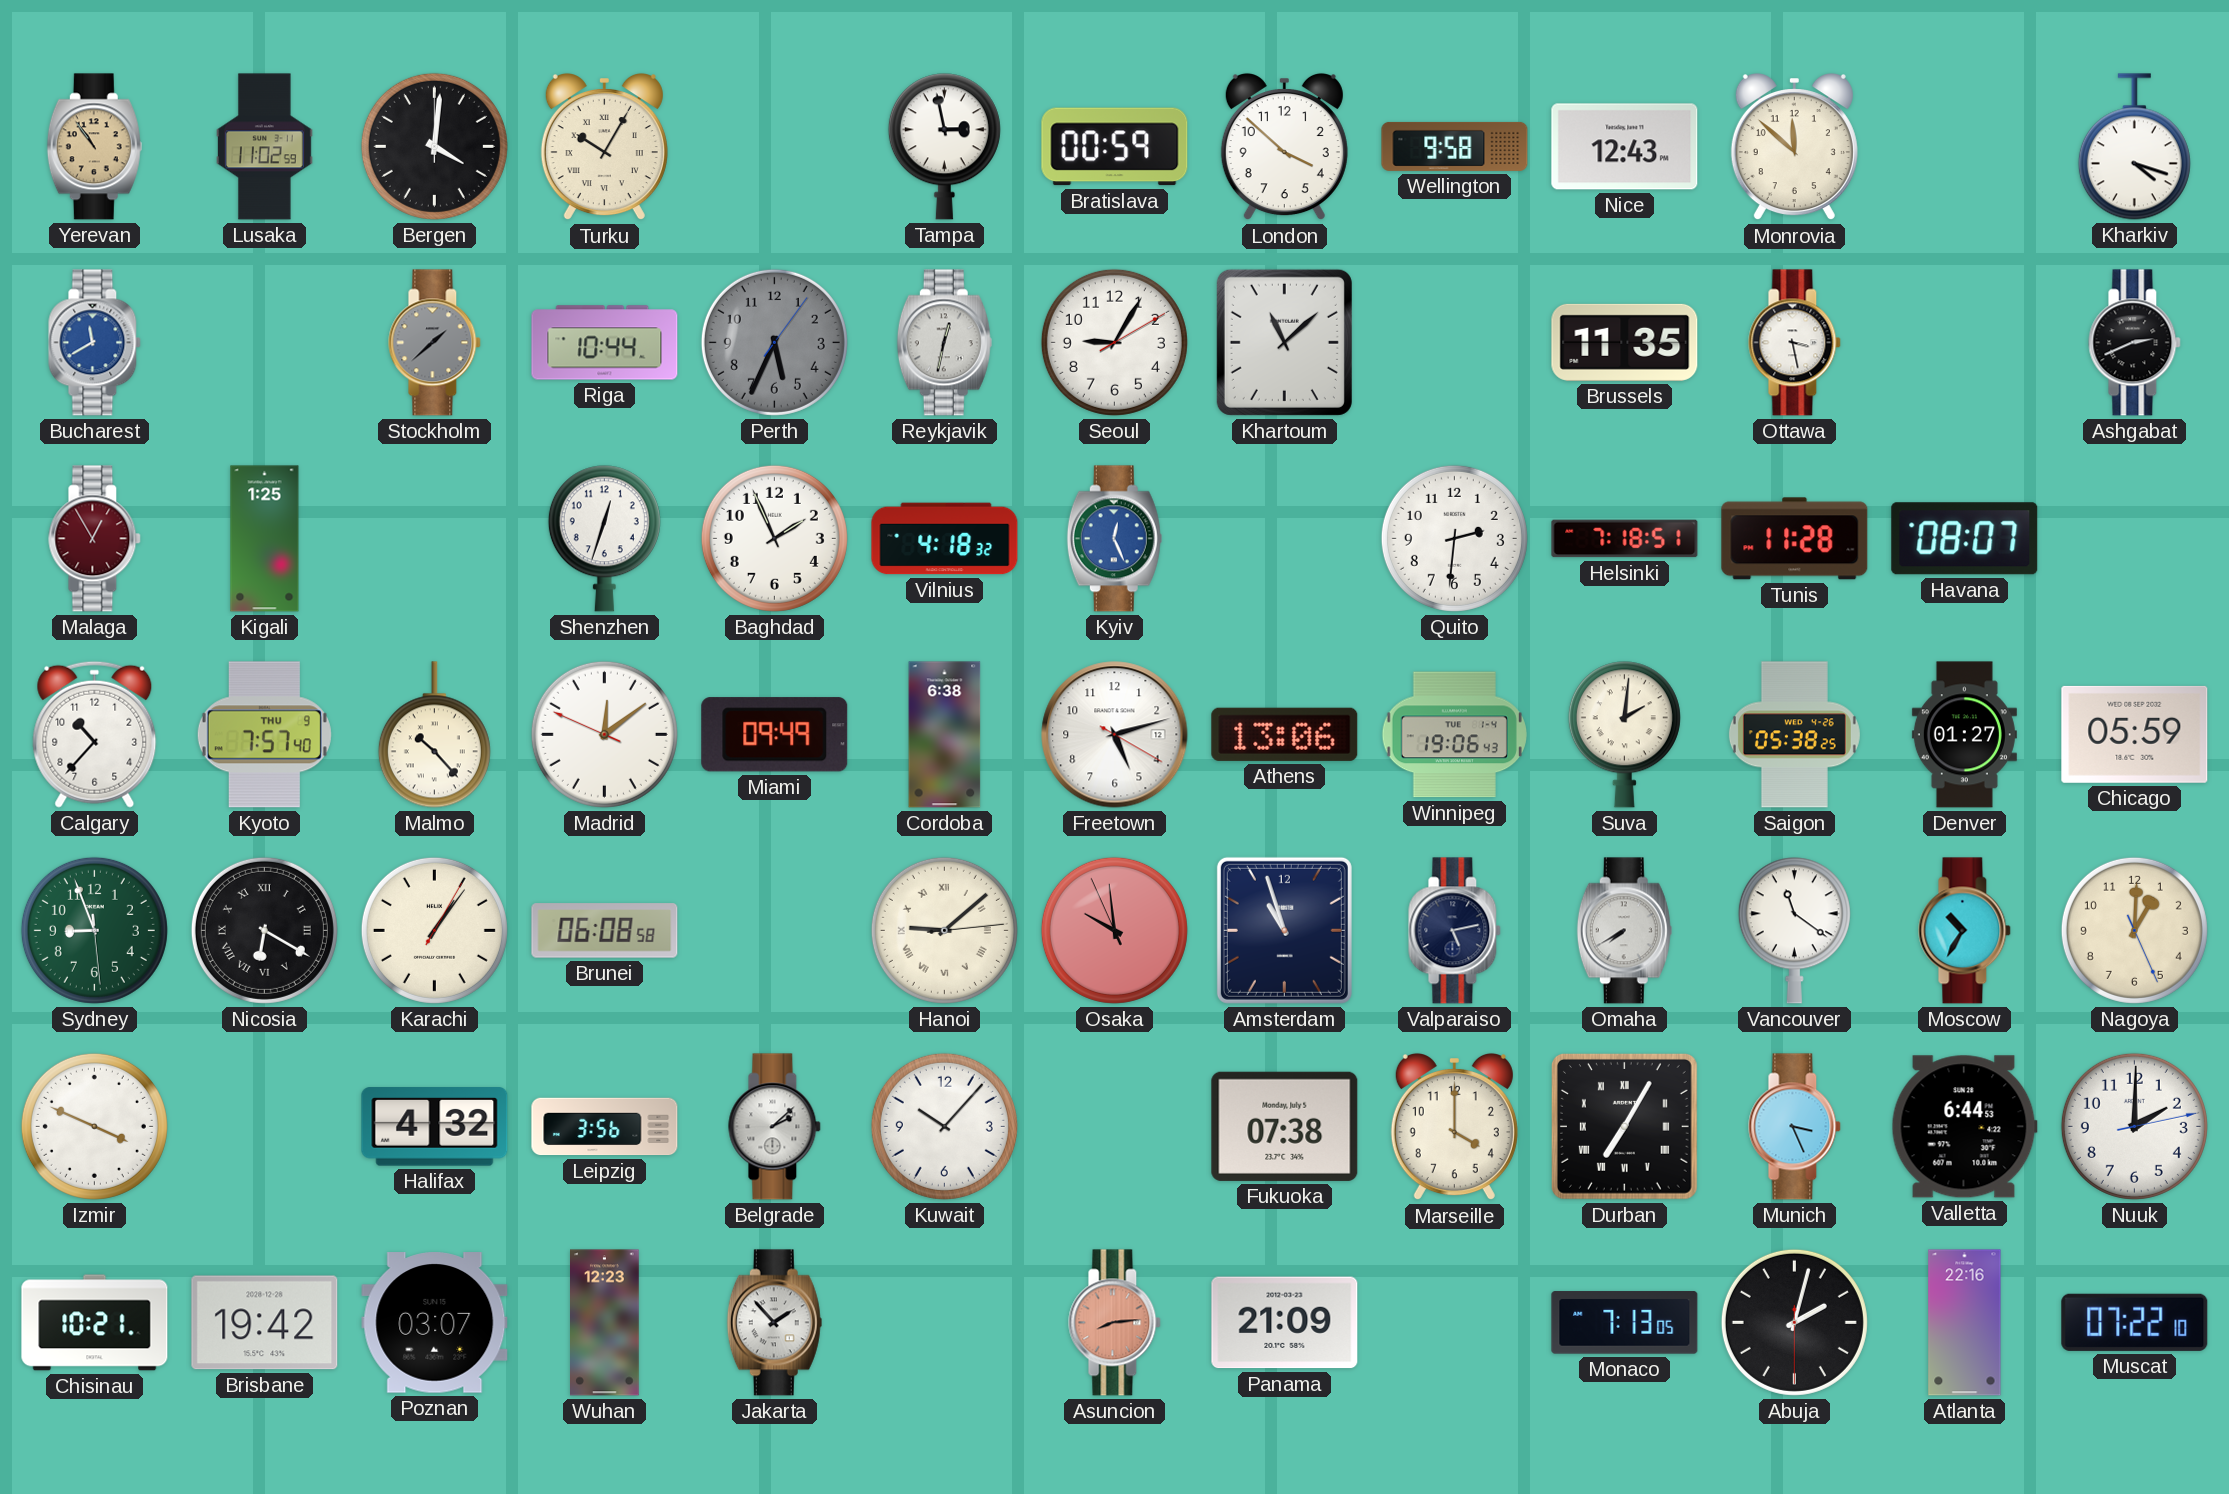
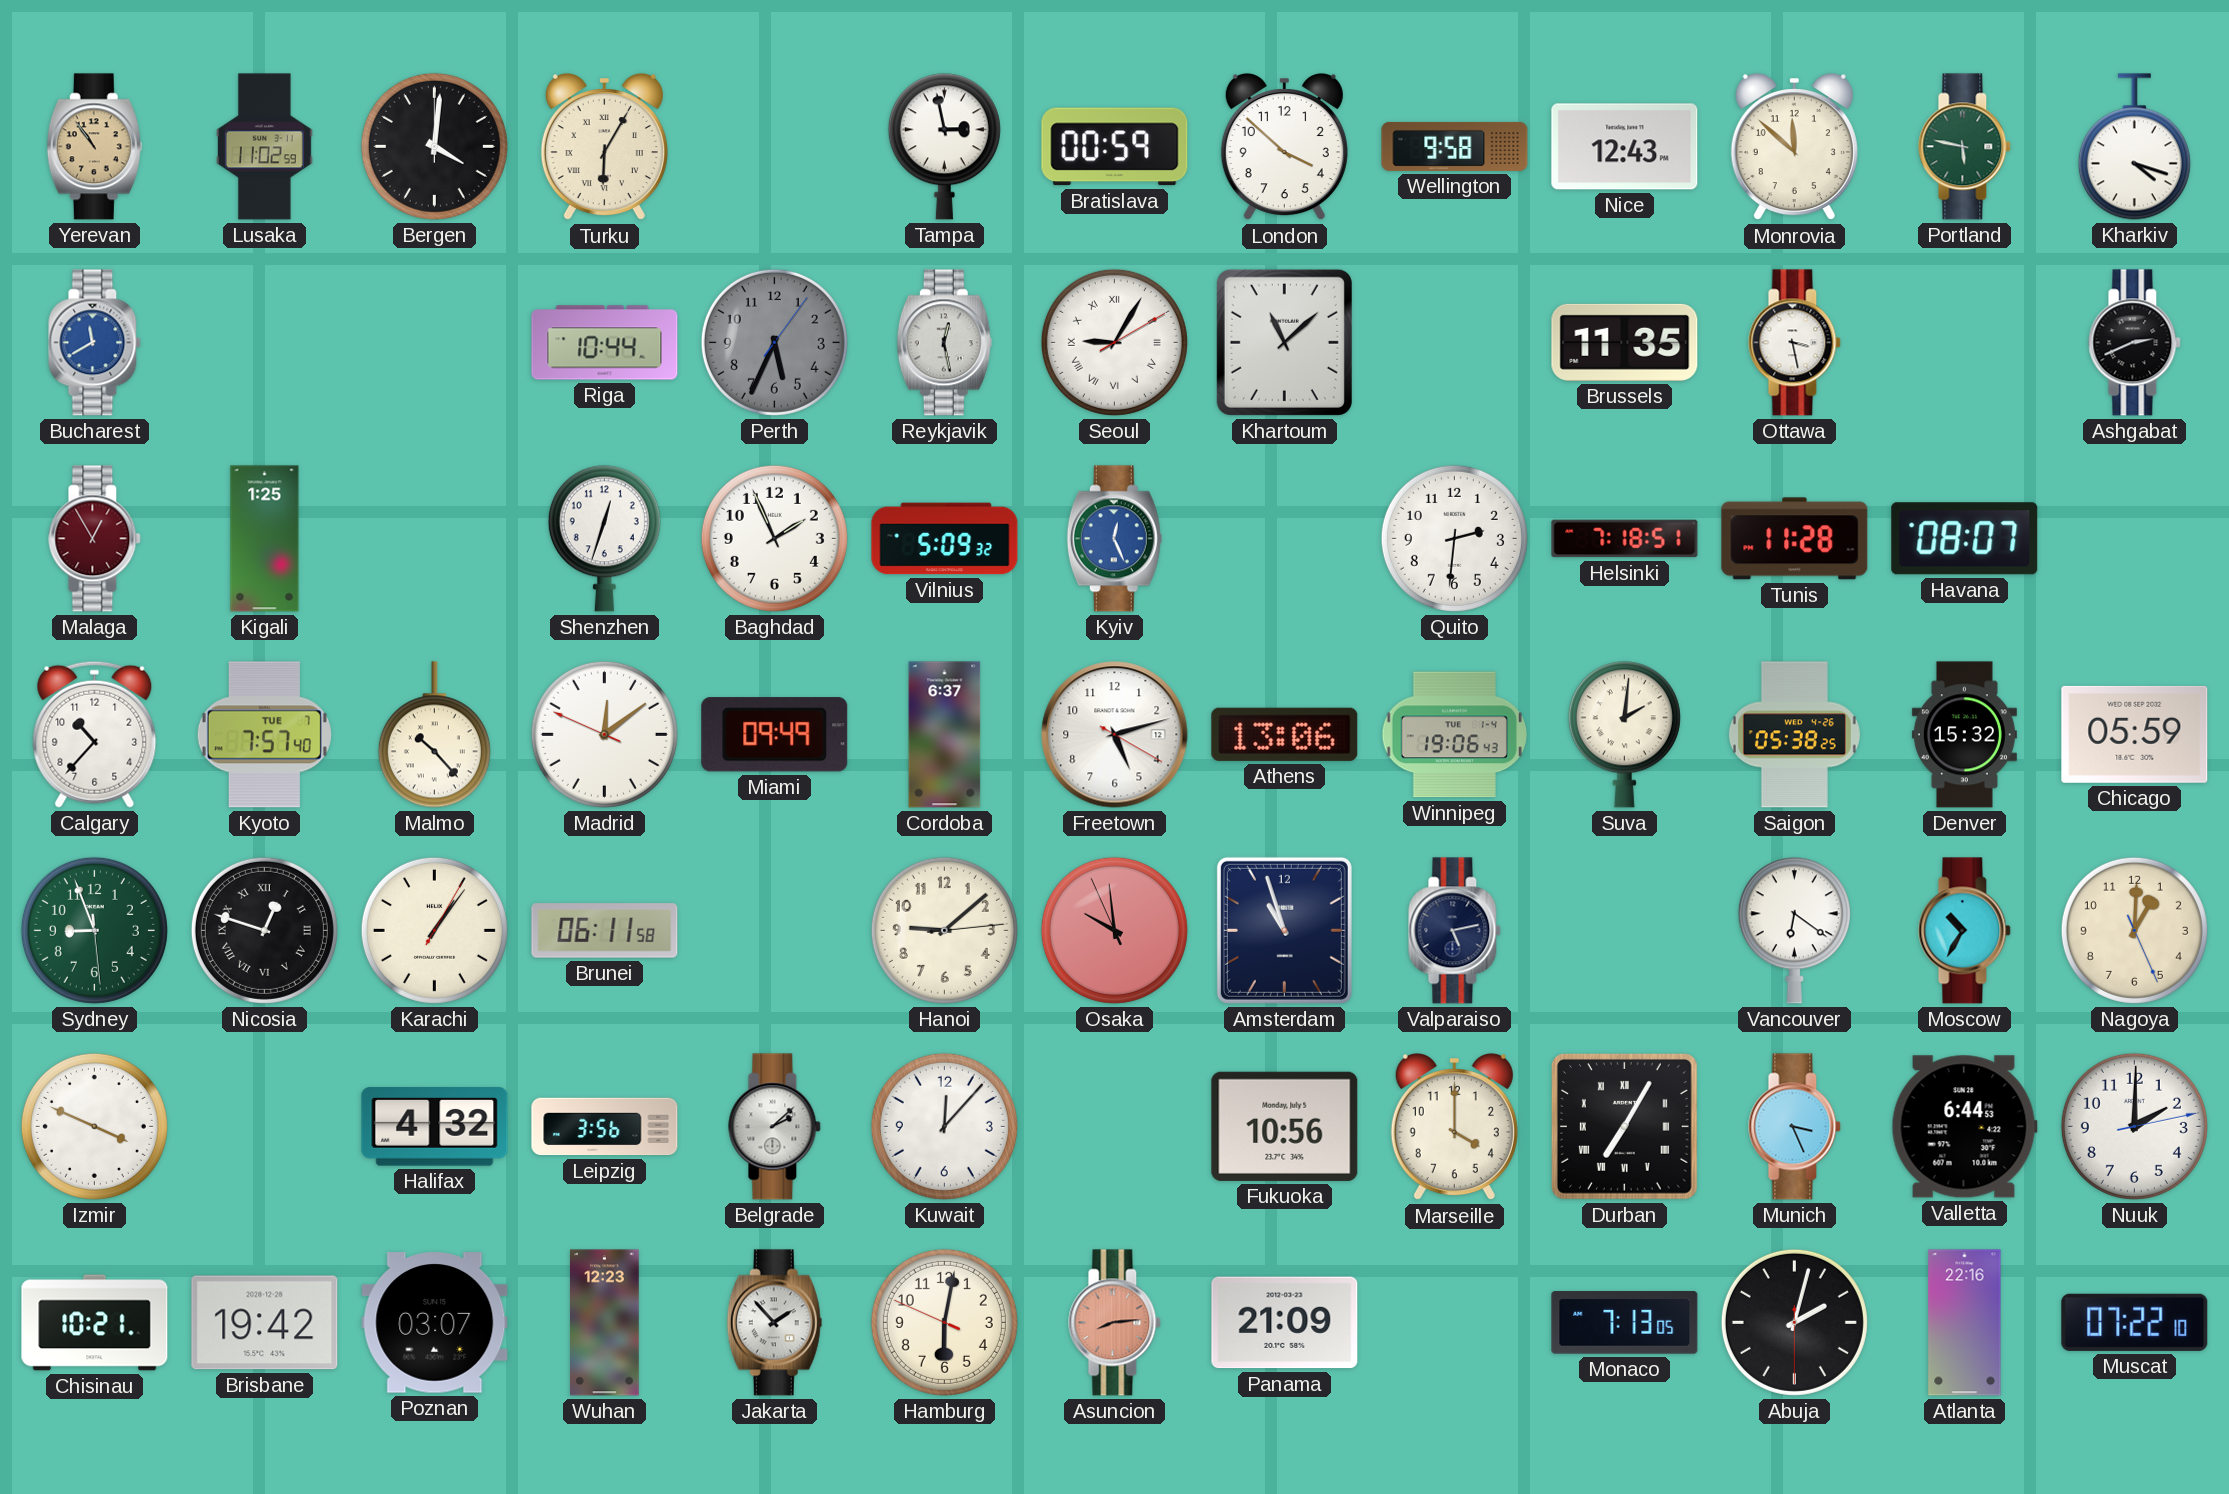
Turku: 10:05 -> 6:05
Portland: none -> 5:47
Stockholm: 1:38 -> none
Reykjavik: 12:32 -> 12:28
Seoul numerals: Arabic -> Roman
Vilnius: 4:18 -> 5:09
Kyoto date: THU 9 -> TUE 7
Cordoba: 6:38 -> 6:37
Denver: 01:27 -> 15:32
Nicosia: 6:20 -> 12:48
Brunei: 06:08 -> 06:11
Hanoi numerals: Roman -> Arabic
Omaha: 7:40 -> none
Vancouver: 11:21 -> 6:21
Kuwait: 10:07 -> 12:07
Fukuoka: 07:38 -> 10:56
Hamburg: none -> 6:01
